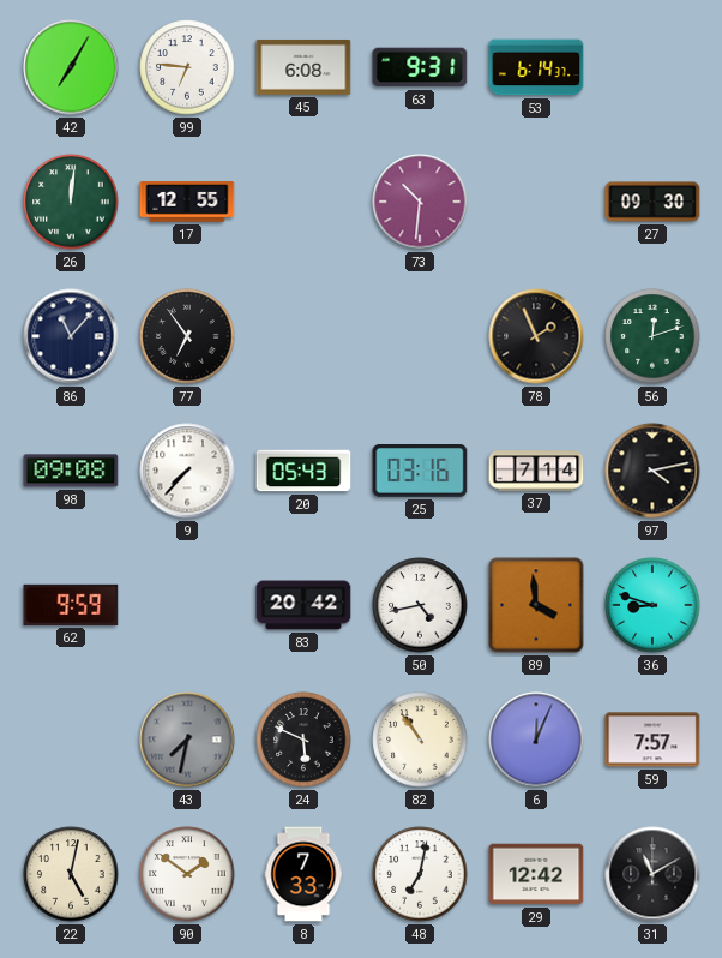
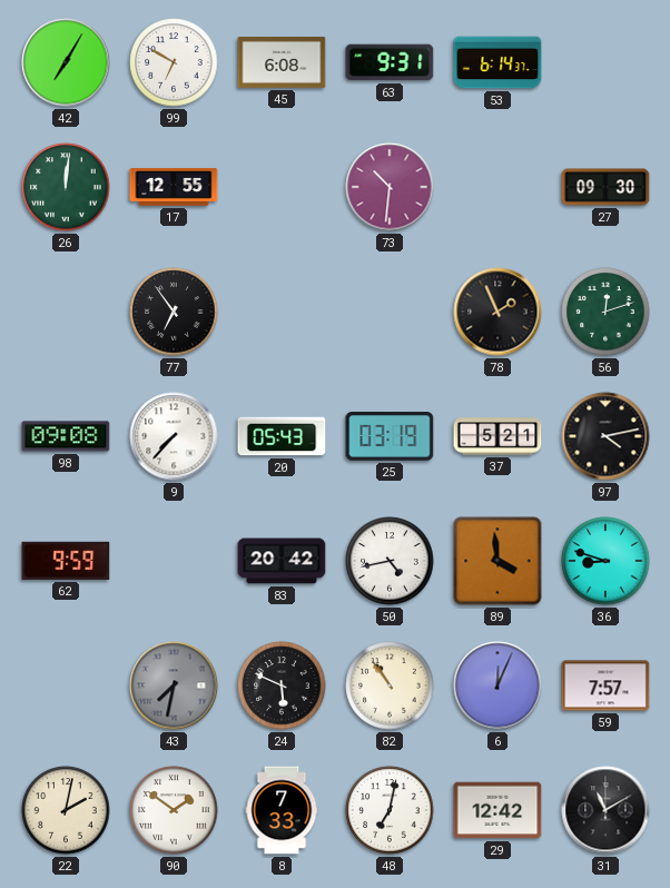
99: 6:46 -> 6:50
86: 11:07 -> none
25: 03:16 -> 03:19
37: 7:14 -> 5:21
22: 5:02 -> 2:02
